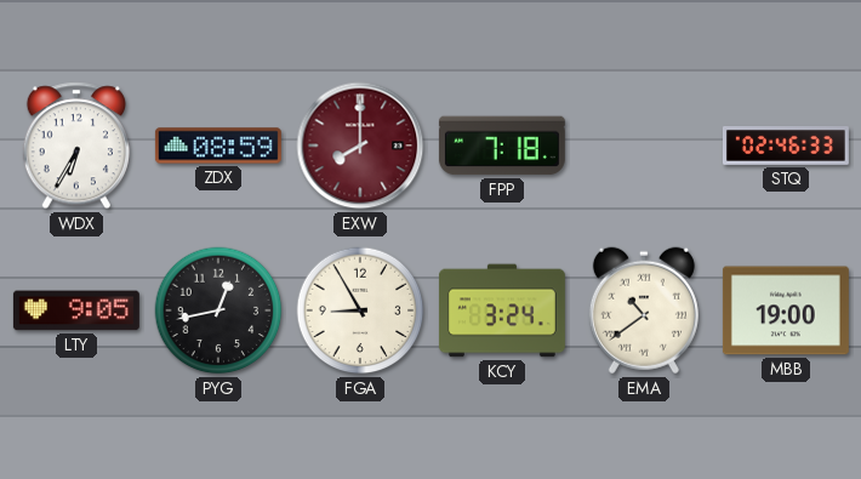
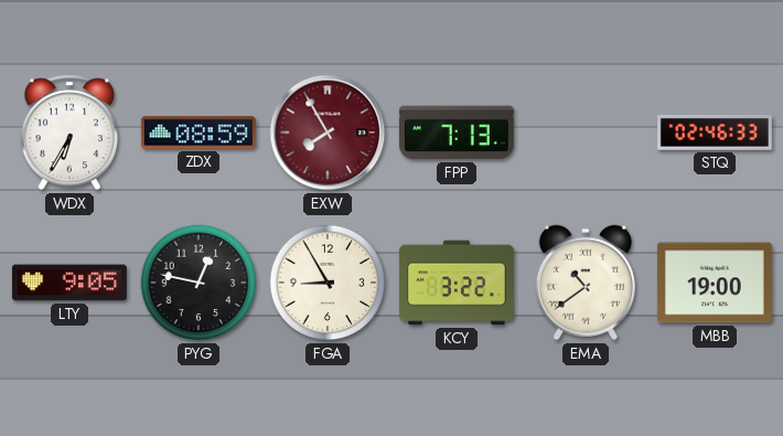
EXW: 8:00 -> 7:55
FPP: 7:18 -> 7:13
PYG: 12:43 -> 12:47
KCY: 3:24 -> 3:22
